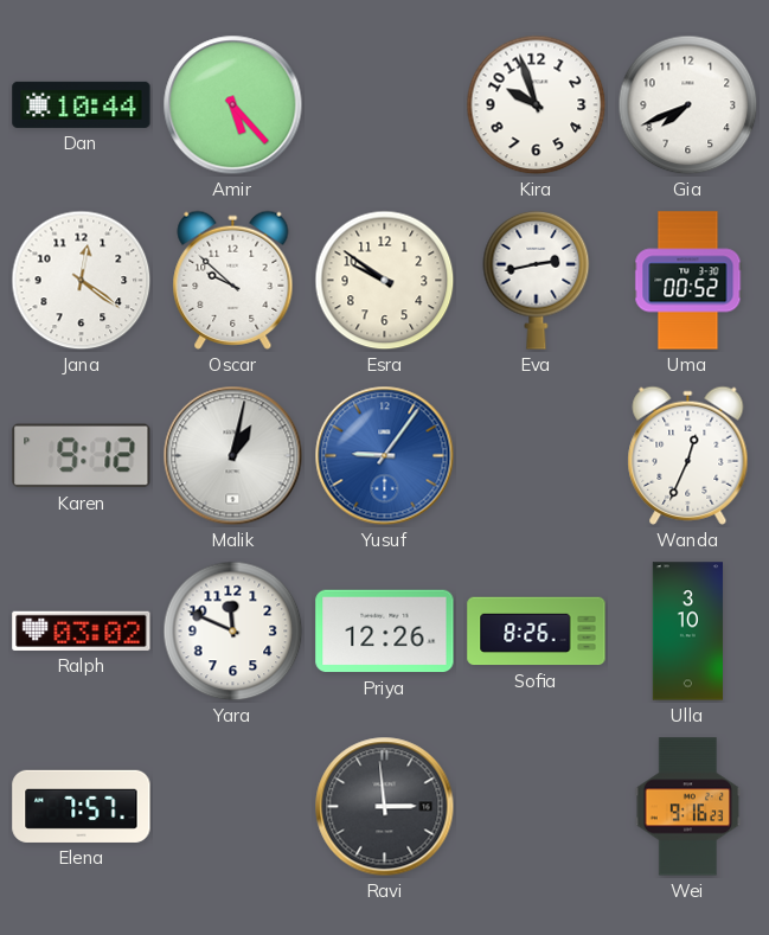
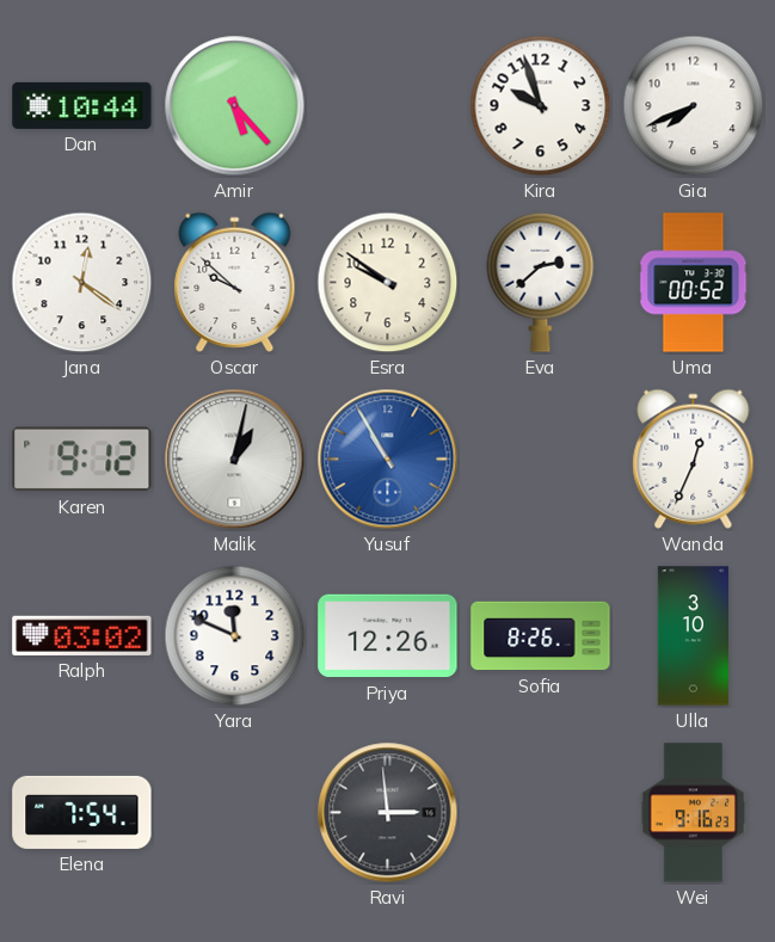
Eva: 2:43 -> 2:38
Yusuf: 9:06 -> 10:55
Elena: 7:57 -> 7:54
